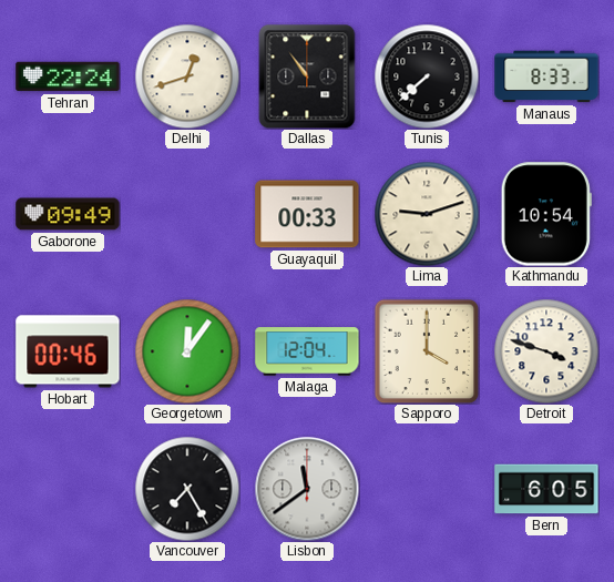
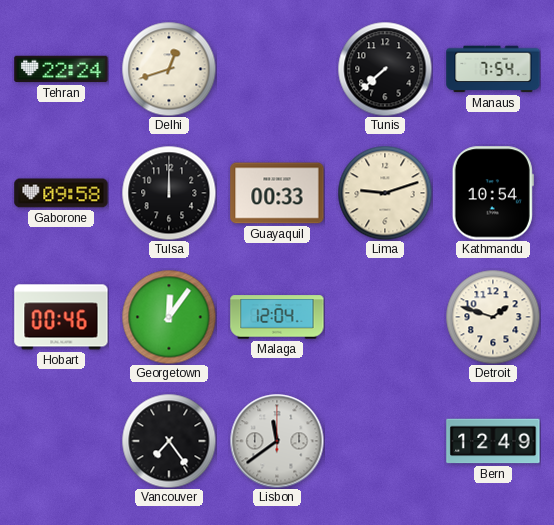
Dallas: 10:54 -> none
Manaus: 8:33 -> 7:54
Gaborone: 09:49 -> 09:58
Tulsa: none -> 12:00
Sapporo: 4:00 -> none
Detroit: 3:48 -> 1:48
Vancouver: 7:25 -> 7:24
Bern: 6:05 -> 12:49
